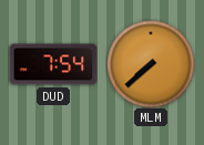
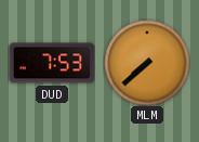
DUD: 7:54 -> 7:53
